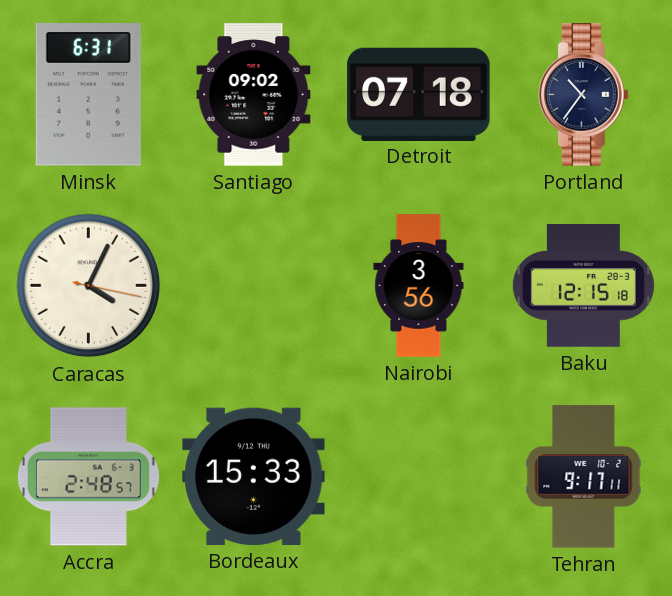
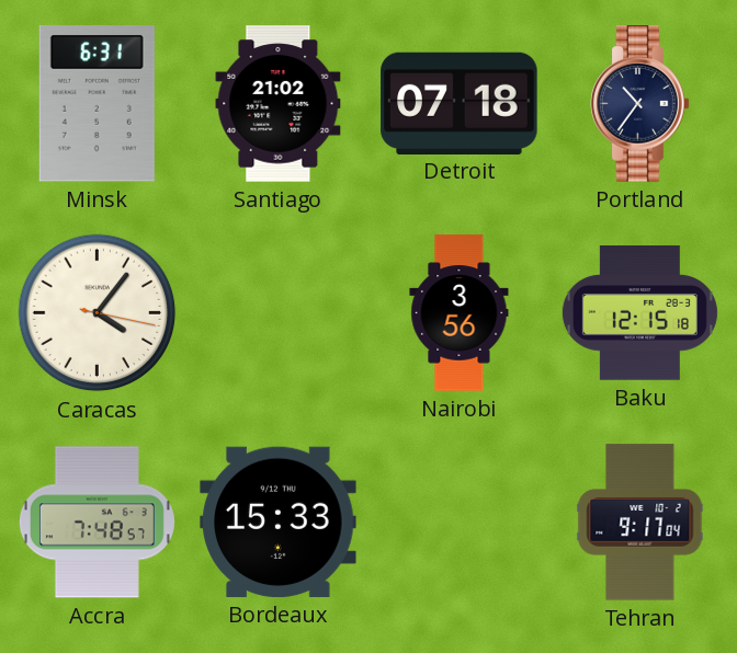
Santiago: 09:02 -> 21:02
Caracas: 4:04 -> 4:06
Accra: 2:48 -> 7:48
Tehran: 9:17:11 -> 9:17:04
